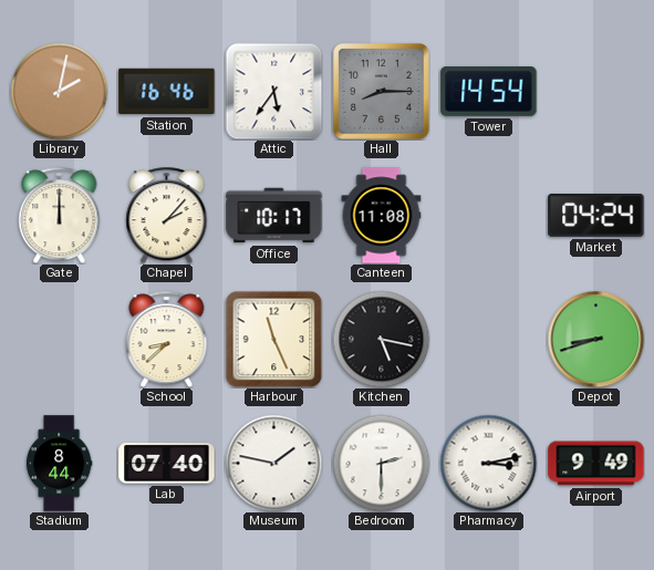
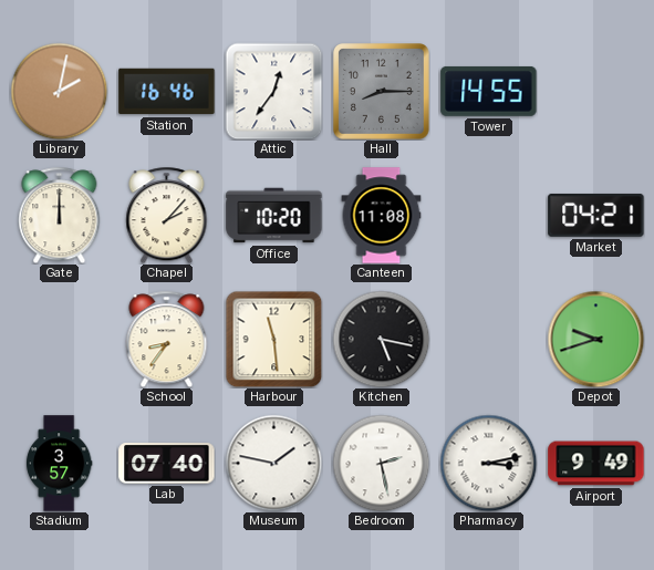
Attic: 5:36 -> 12:36
Tower: 14:54 -> 14:55
Office: 10:17 -> 10:20
Market: 04:24 -> 04:21
School: 8:38 -> 8:36
Harbour: 11:26 -> 11:29
Depot: 8:42 -> 9:42
Stadium: 8:44 -> 3:57
Bedroom: 2:30 -> 2:28
